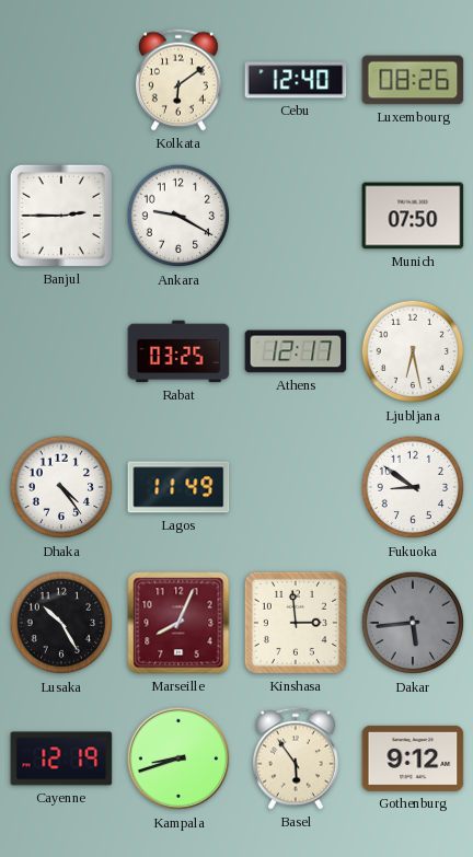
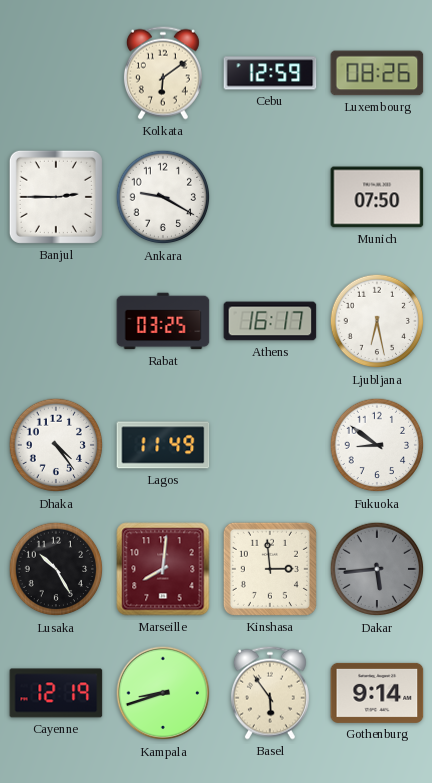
Cebu: 12:40 -> 12:59
Athens: 12:17 -> 16:17
Marseille: 8:04 -> 8:01
Gothenburg: 9:12 -> 9:14
